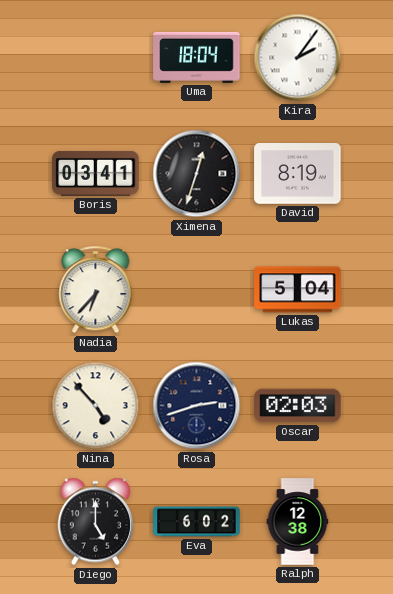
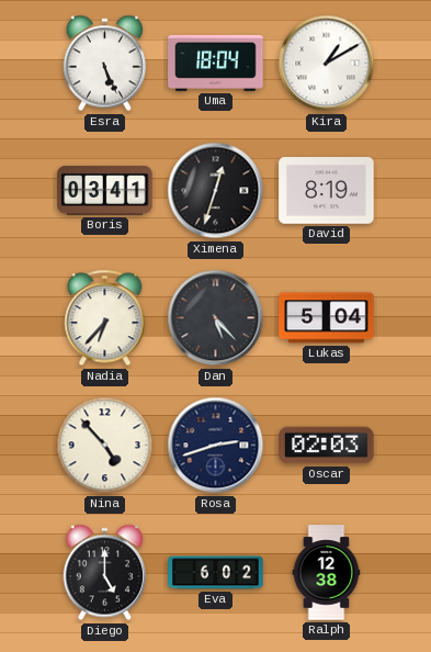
Esra: none -> 5:26
Kira: 2:06 -> 1:10
Dan: none -> 5:23
